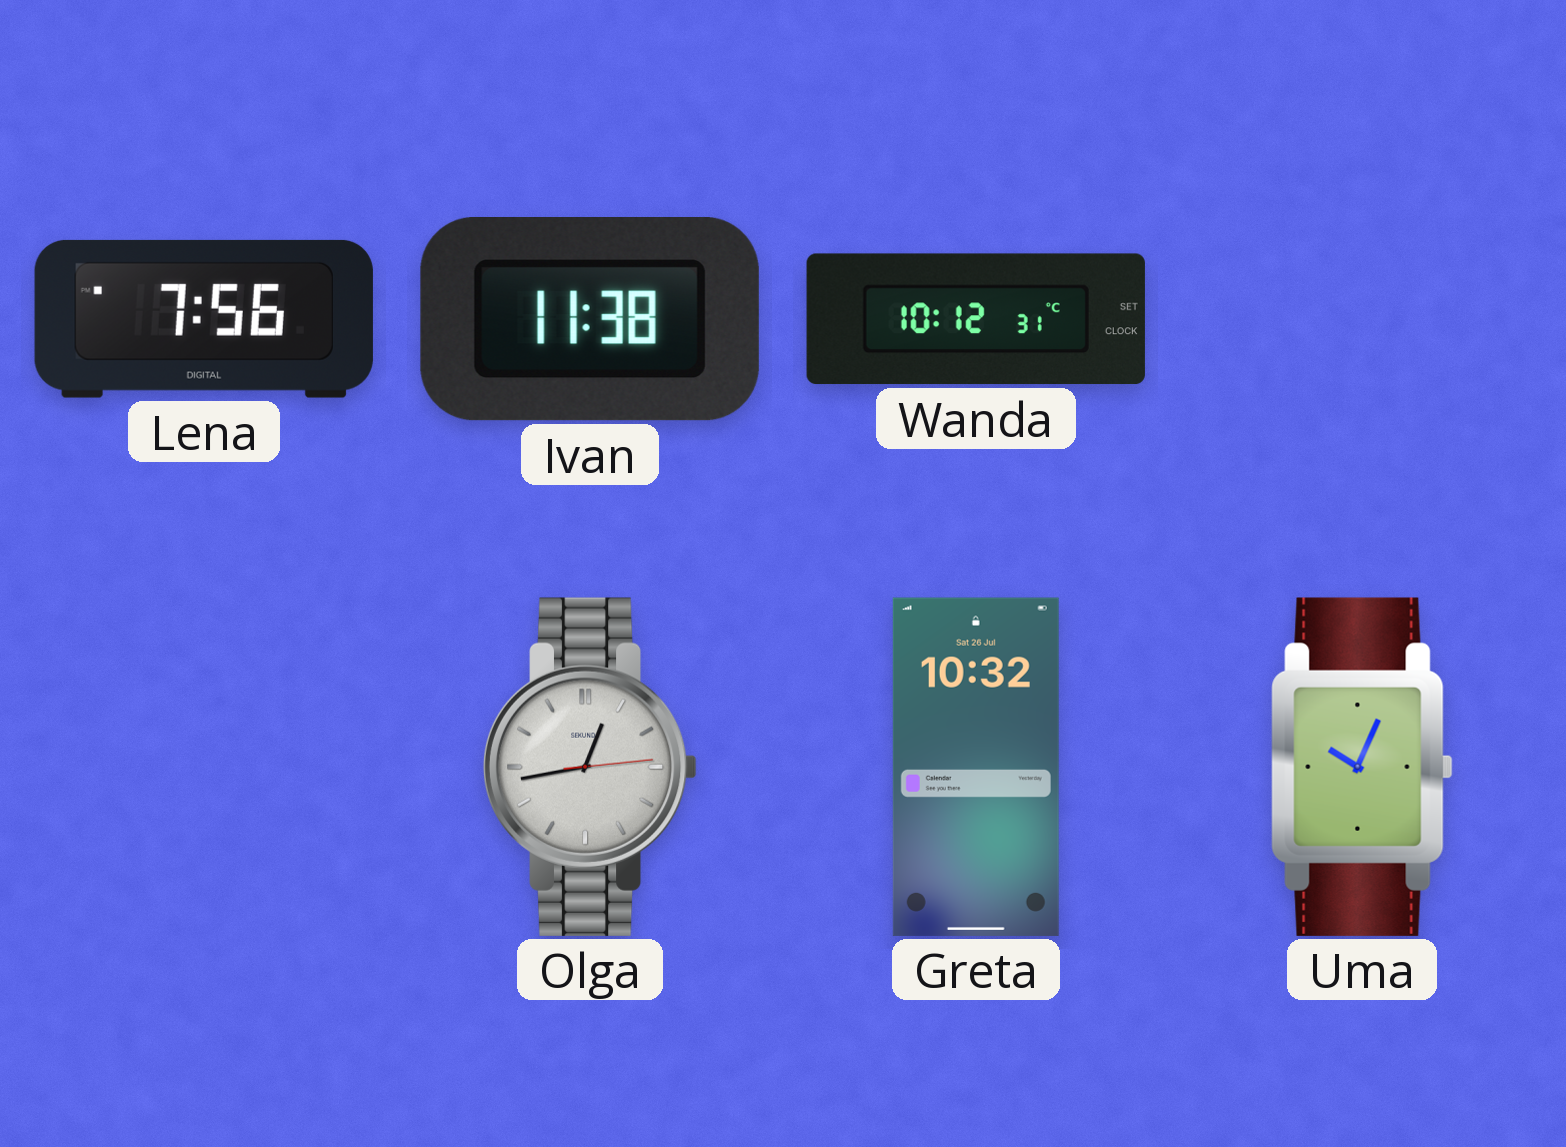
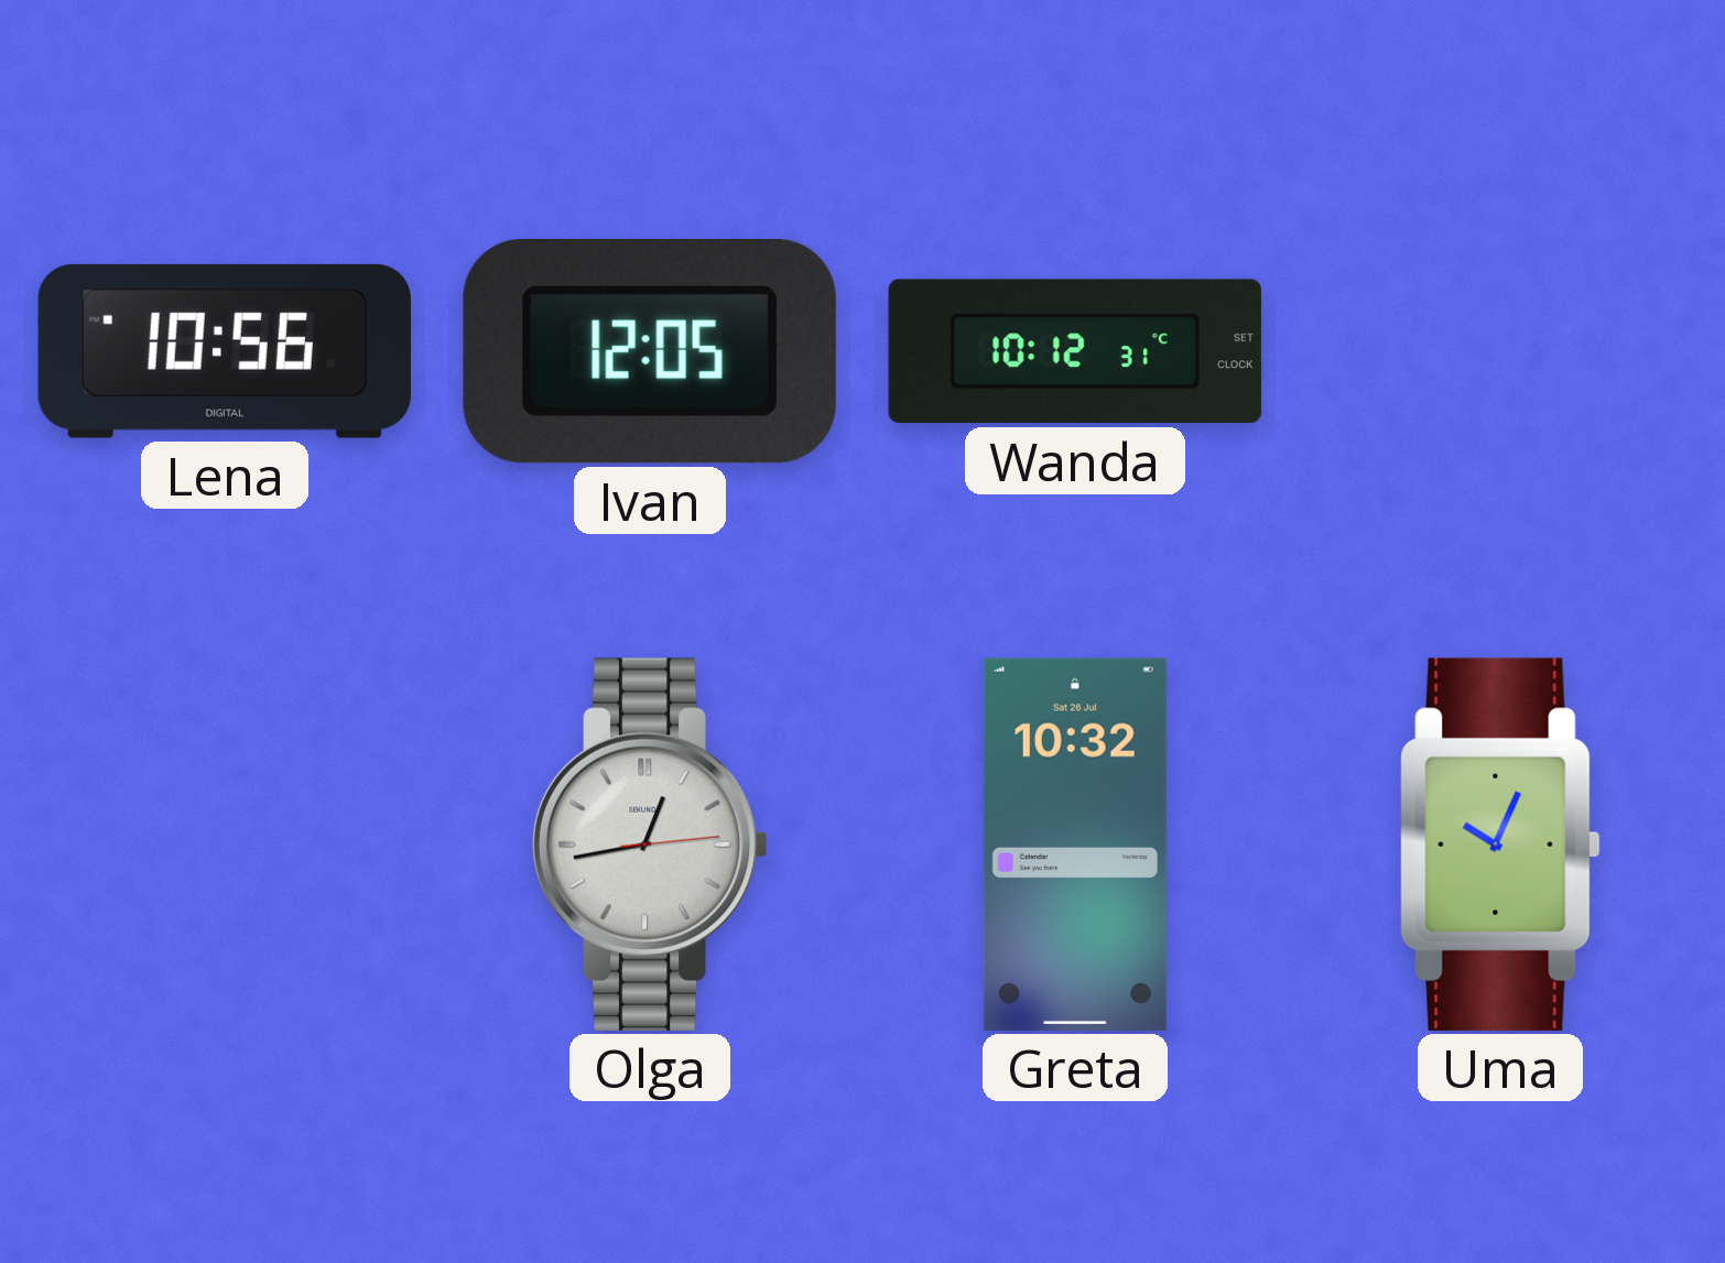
Lena: 7:56 -> 10:56
Ivan: 11:38 -> 12:05
